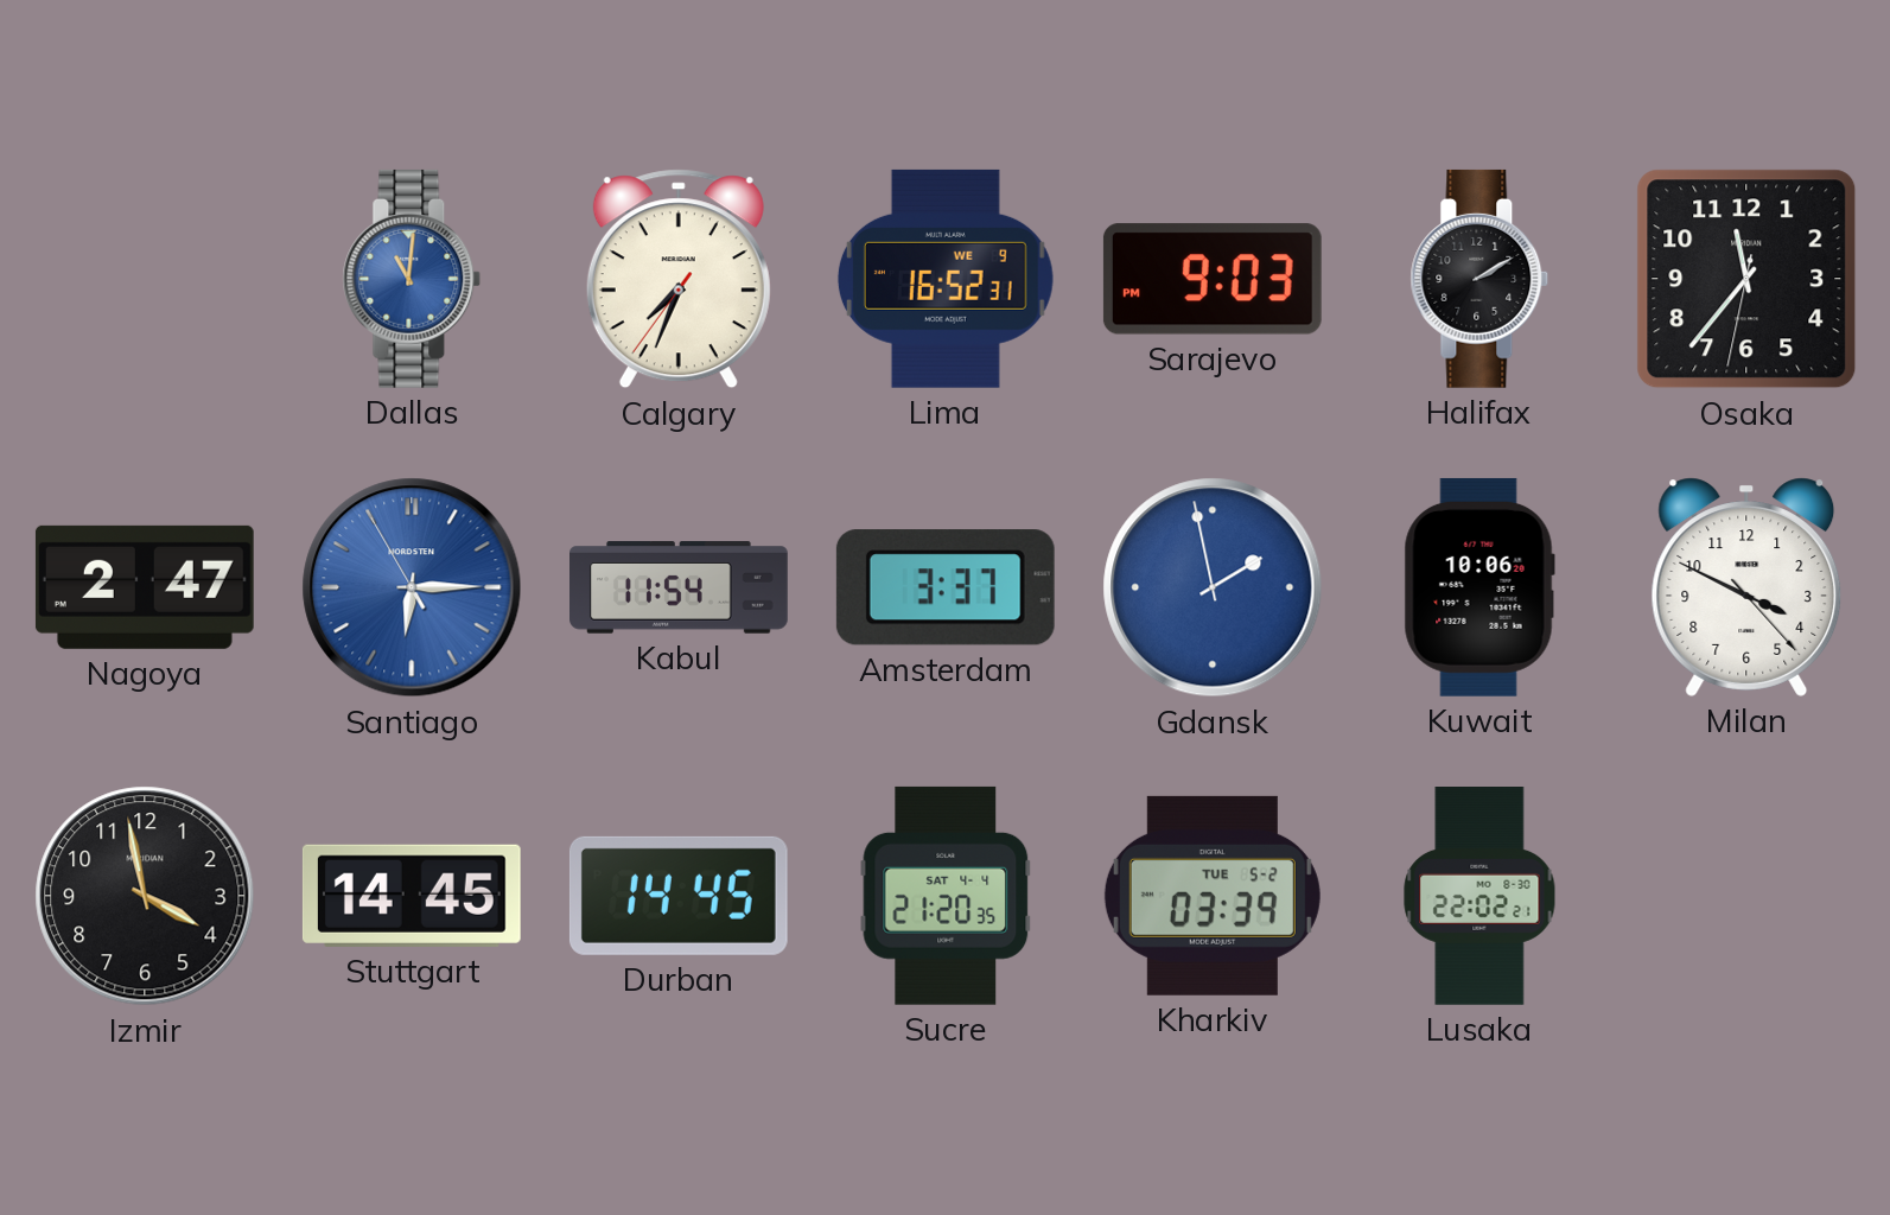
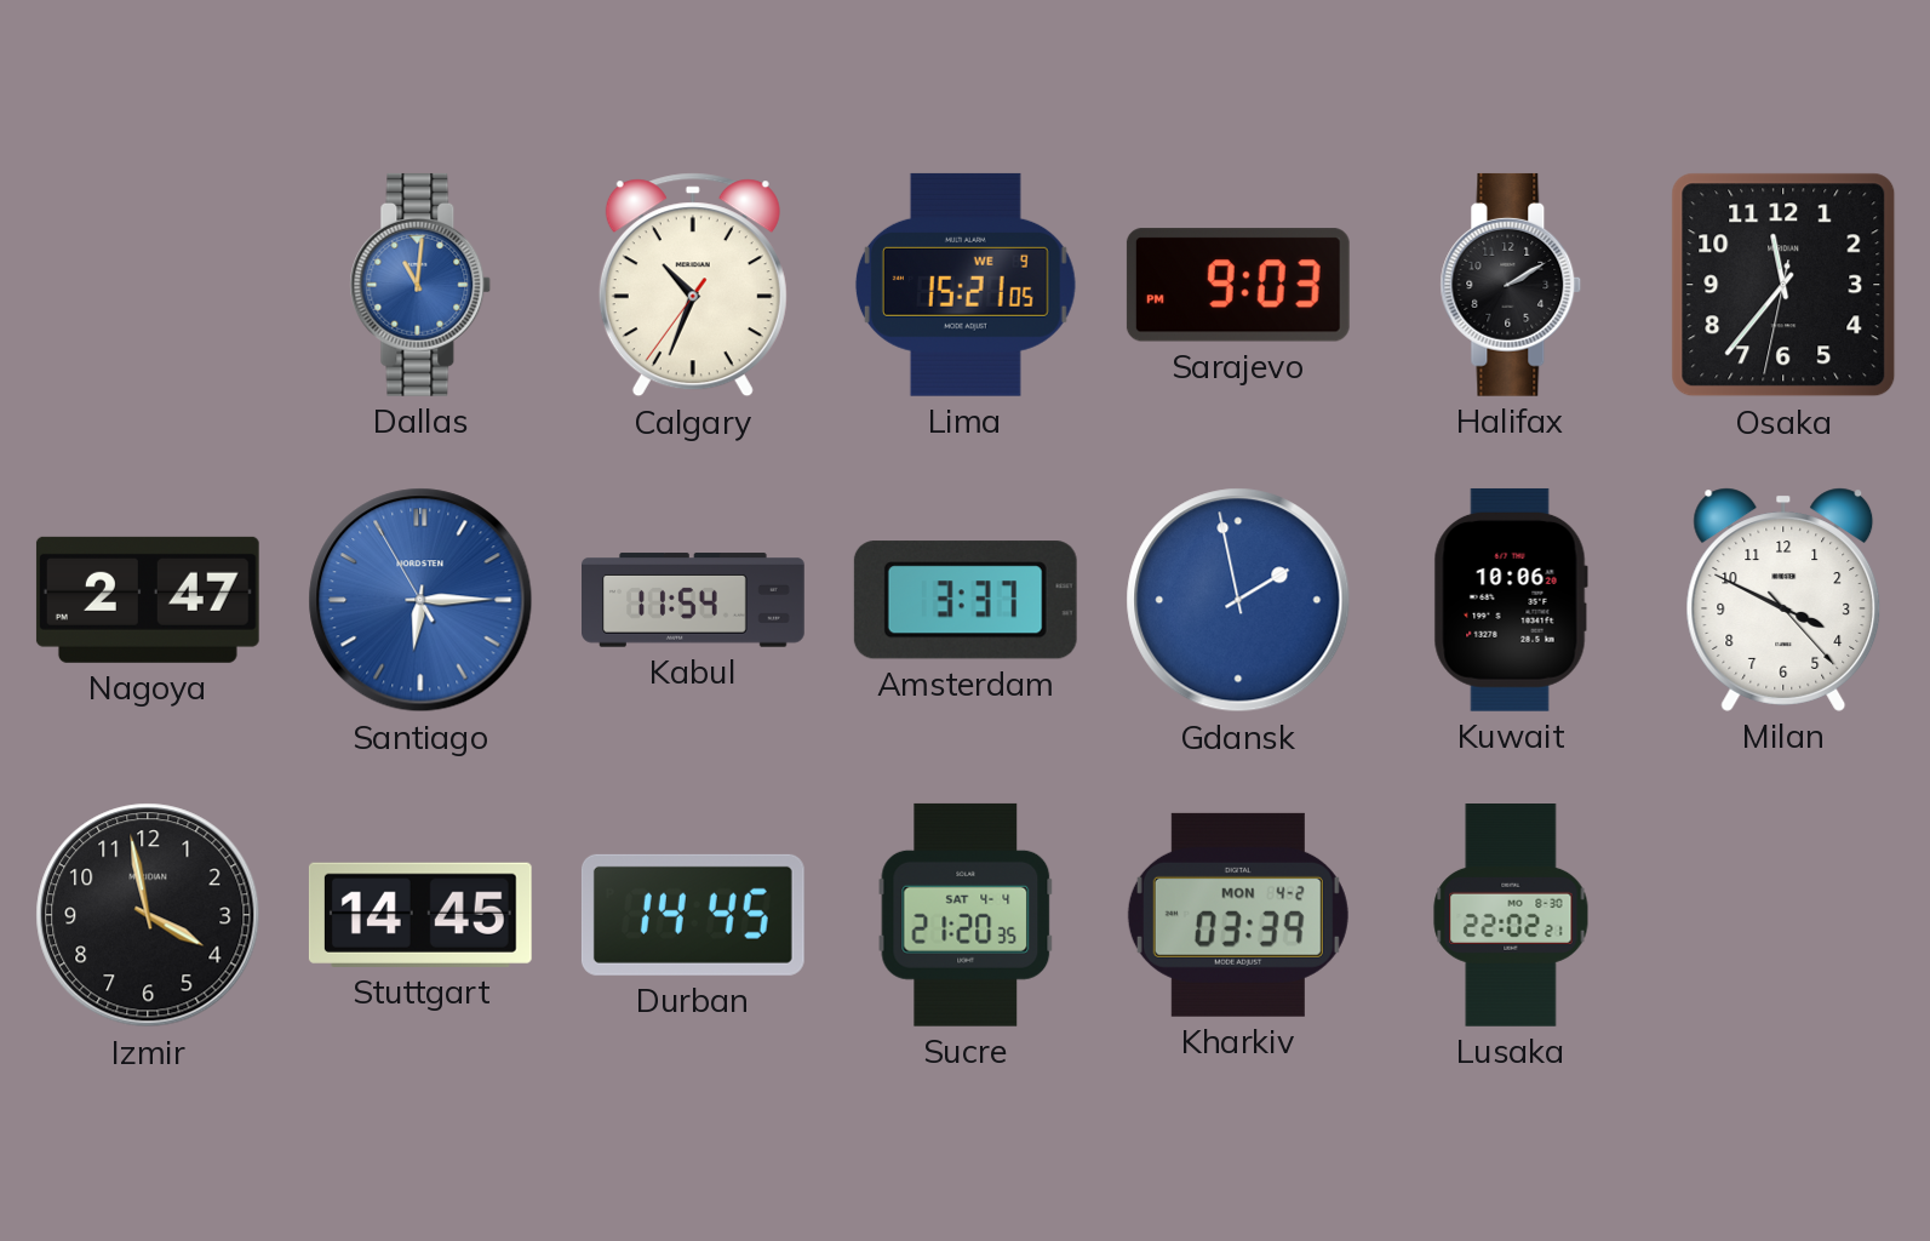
Calgary: 7:33 -> 10:33
Lima: 16:52 -> 15:21
Kharkiv date: TUE 5-2 -> MON 4-2
